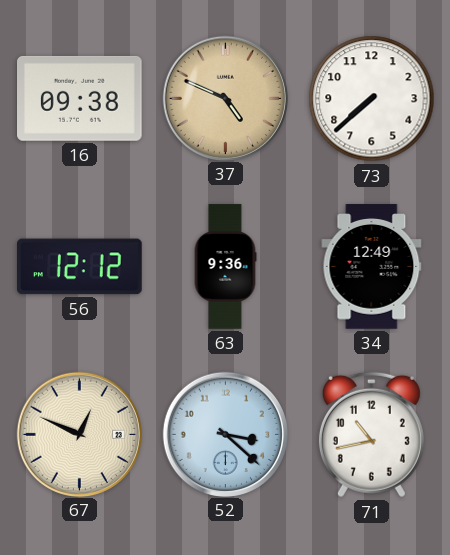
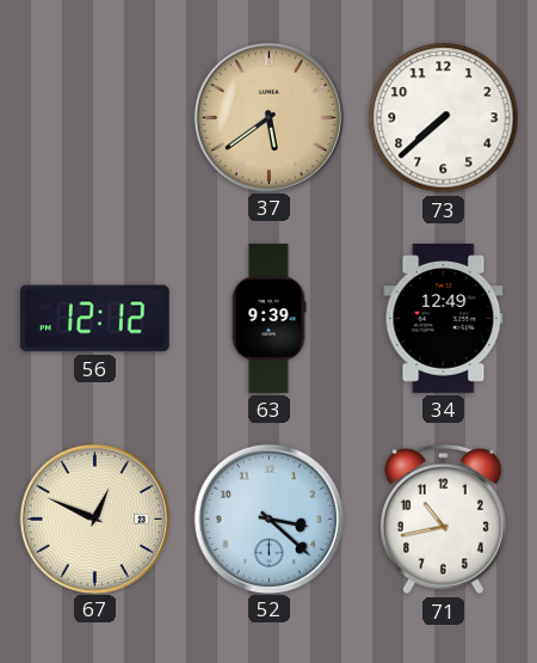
16: 09:38 -> none
37: 4:49 -> 5:39
63: 9:36 -> 9:39
